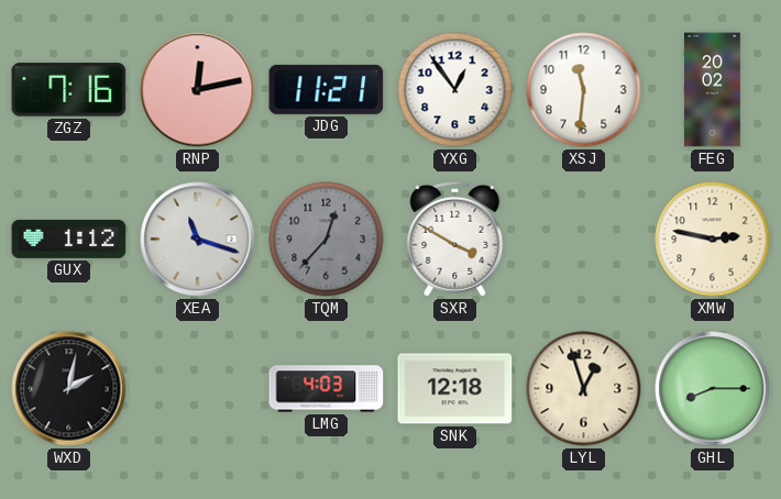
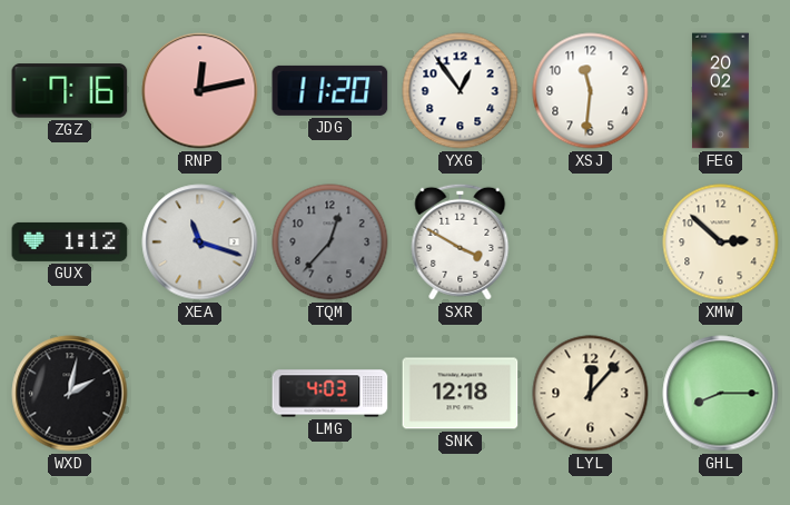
JDG: 11:21 -> 11:20
XMW: 2:47 -> 2:52
LYL: 12:57 -> 12:07
